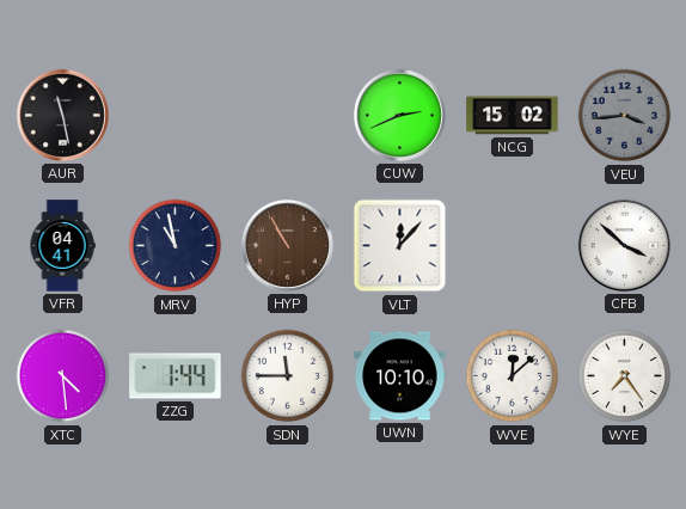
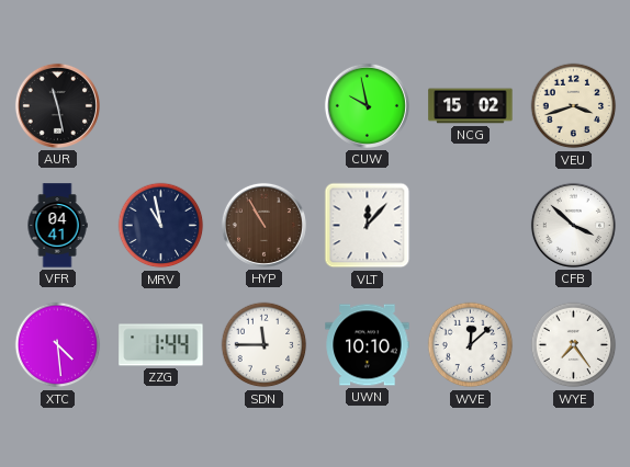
CUW: 2:41 -> 9:58
VEU: 3:44 -> 3:42
VEU dial: grey -> cream
